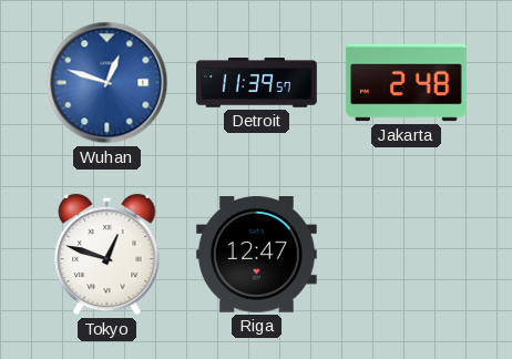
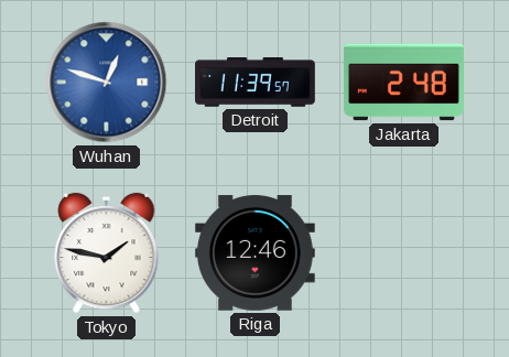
Tokyo: 12:48 -> 1:47
Riga: 12:47 -> 12:46
